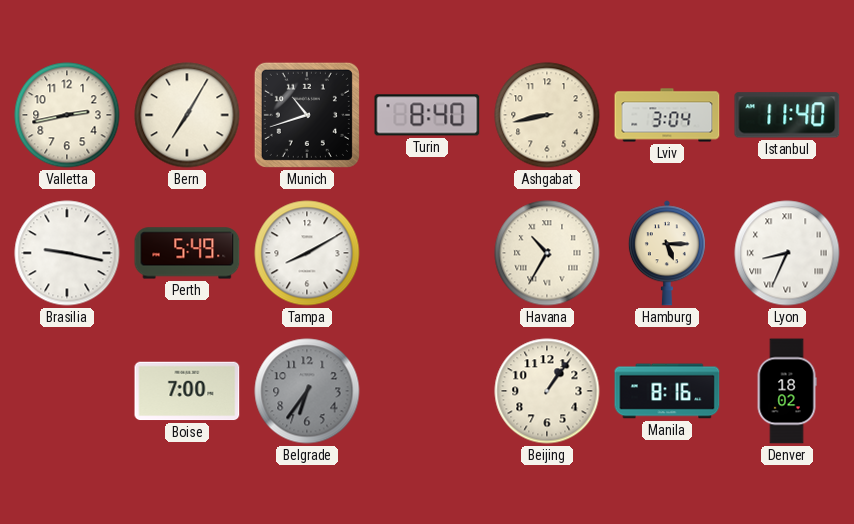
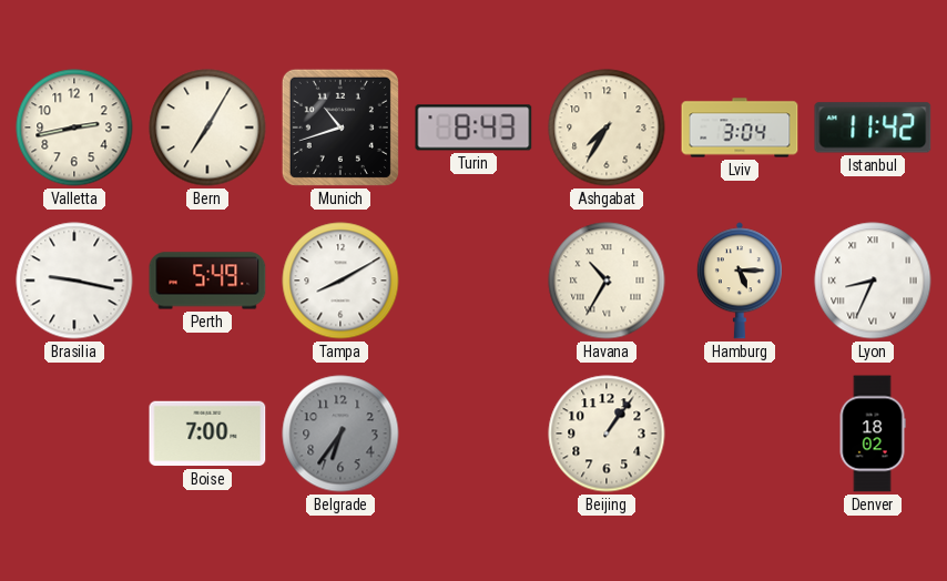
Turin: 8:40 -> 8:43
Ashgabat: 8:43 -> 7:35
Istanbul: 11:40 -> 11:42
Manila: 8:16 -> none
